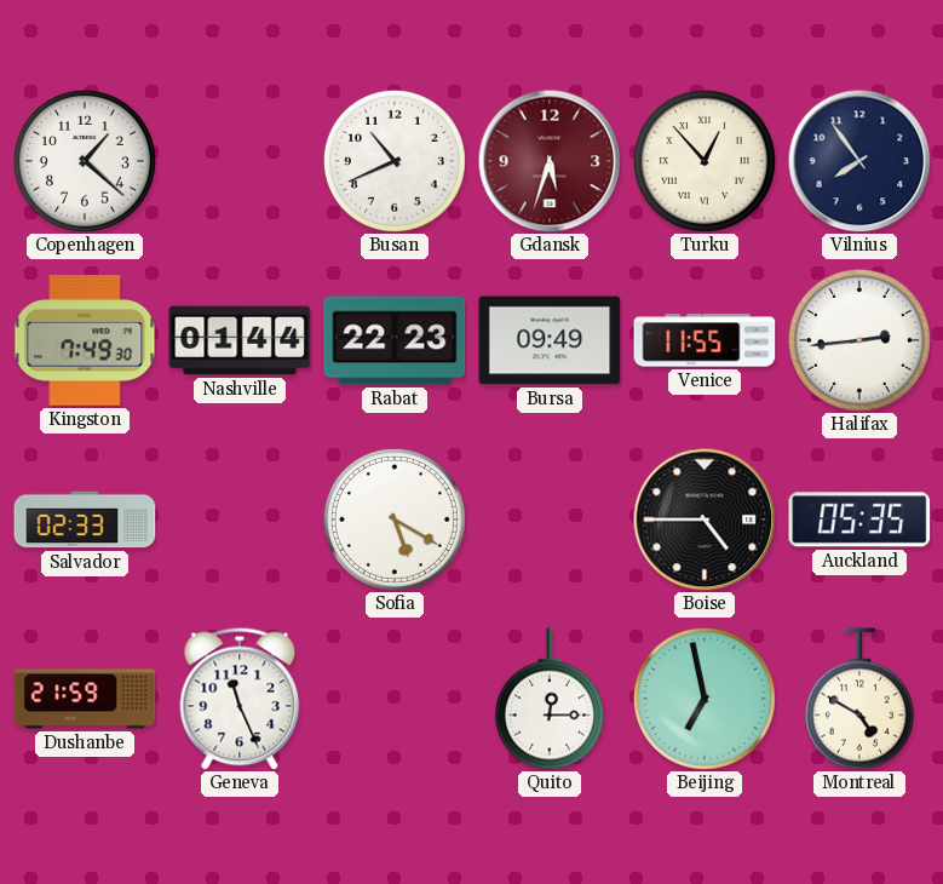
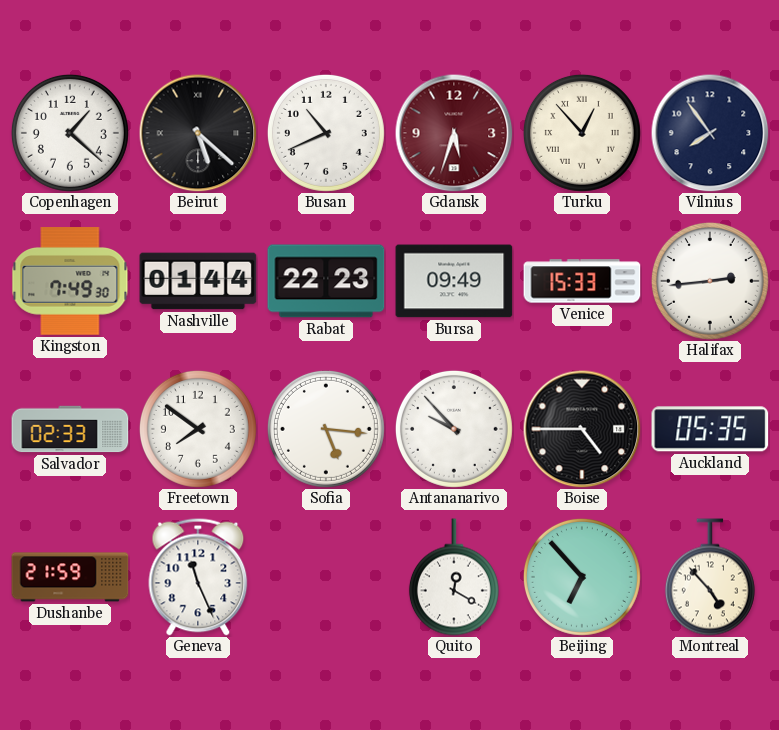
Beirut: none -> 5:22
Venice: 11:55 -> 15:33
Freetown: none -> 7:51
Sofia: 5:20 -> 5:16
Antananarivo: none -> 9:53
Quito: 12:15 -> 12:20
Beijing: 6:58 -> 6:53
Montreal: 4:50 -> 4:53
